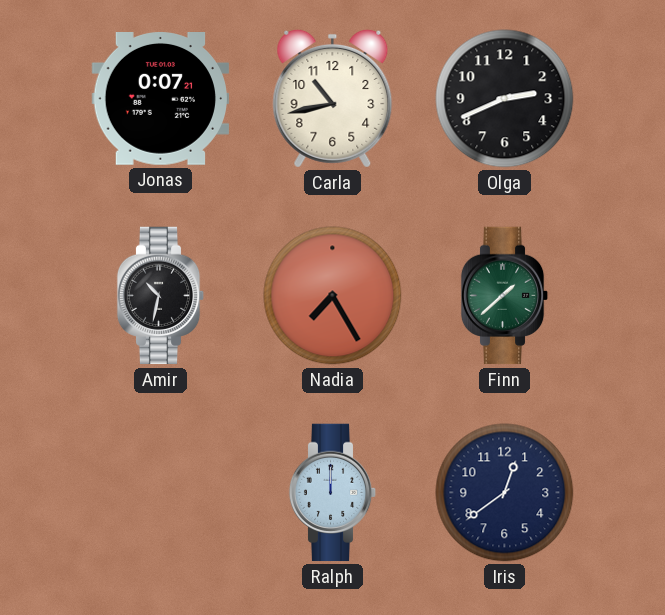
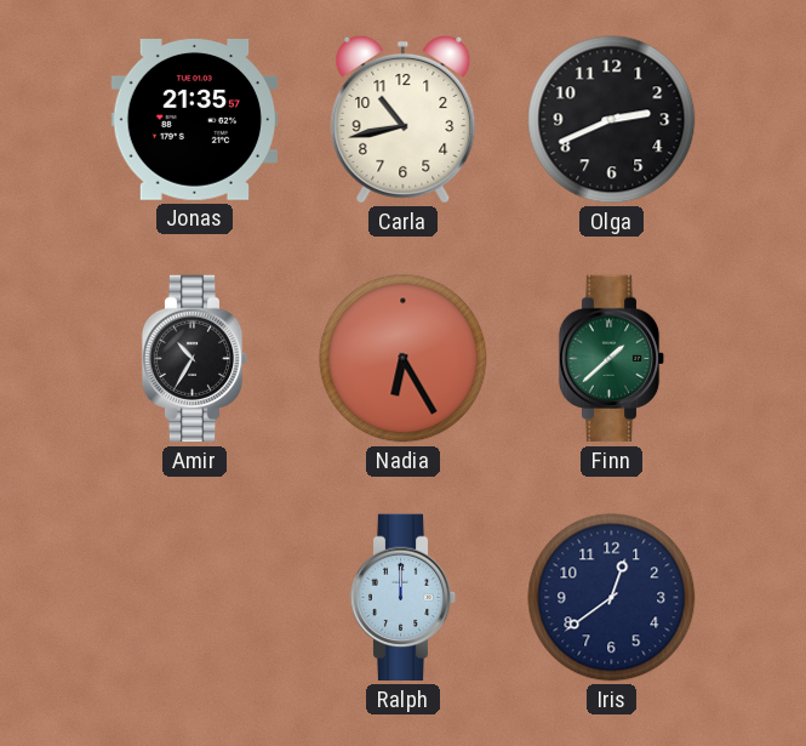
Jonas: 0:07 -> 21:35
Amir: 10:32 -> 10:35
Nadia: 7:25 -> 6:25
